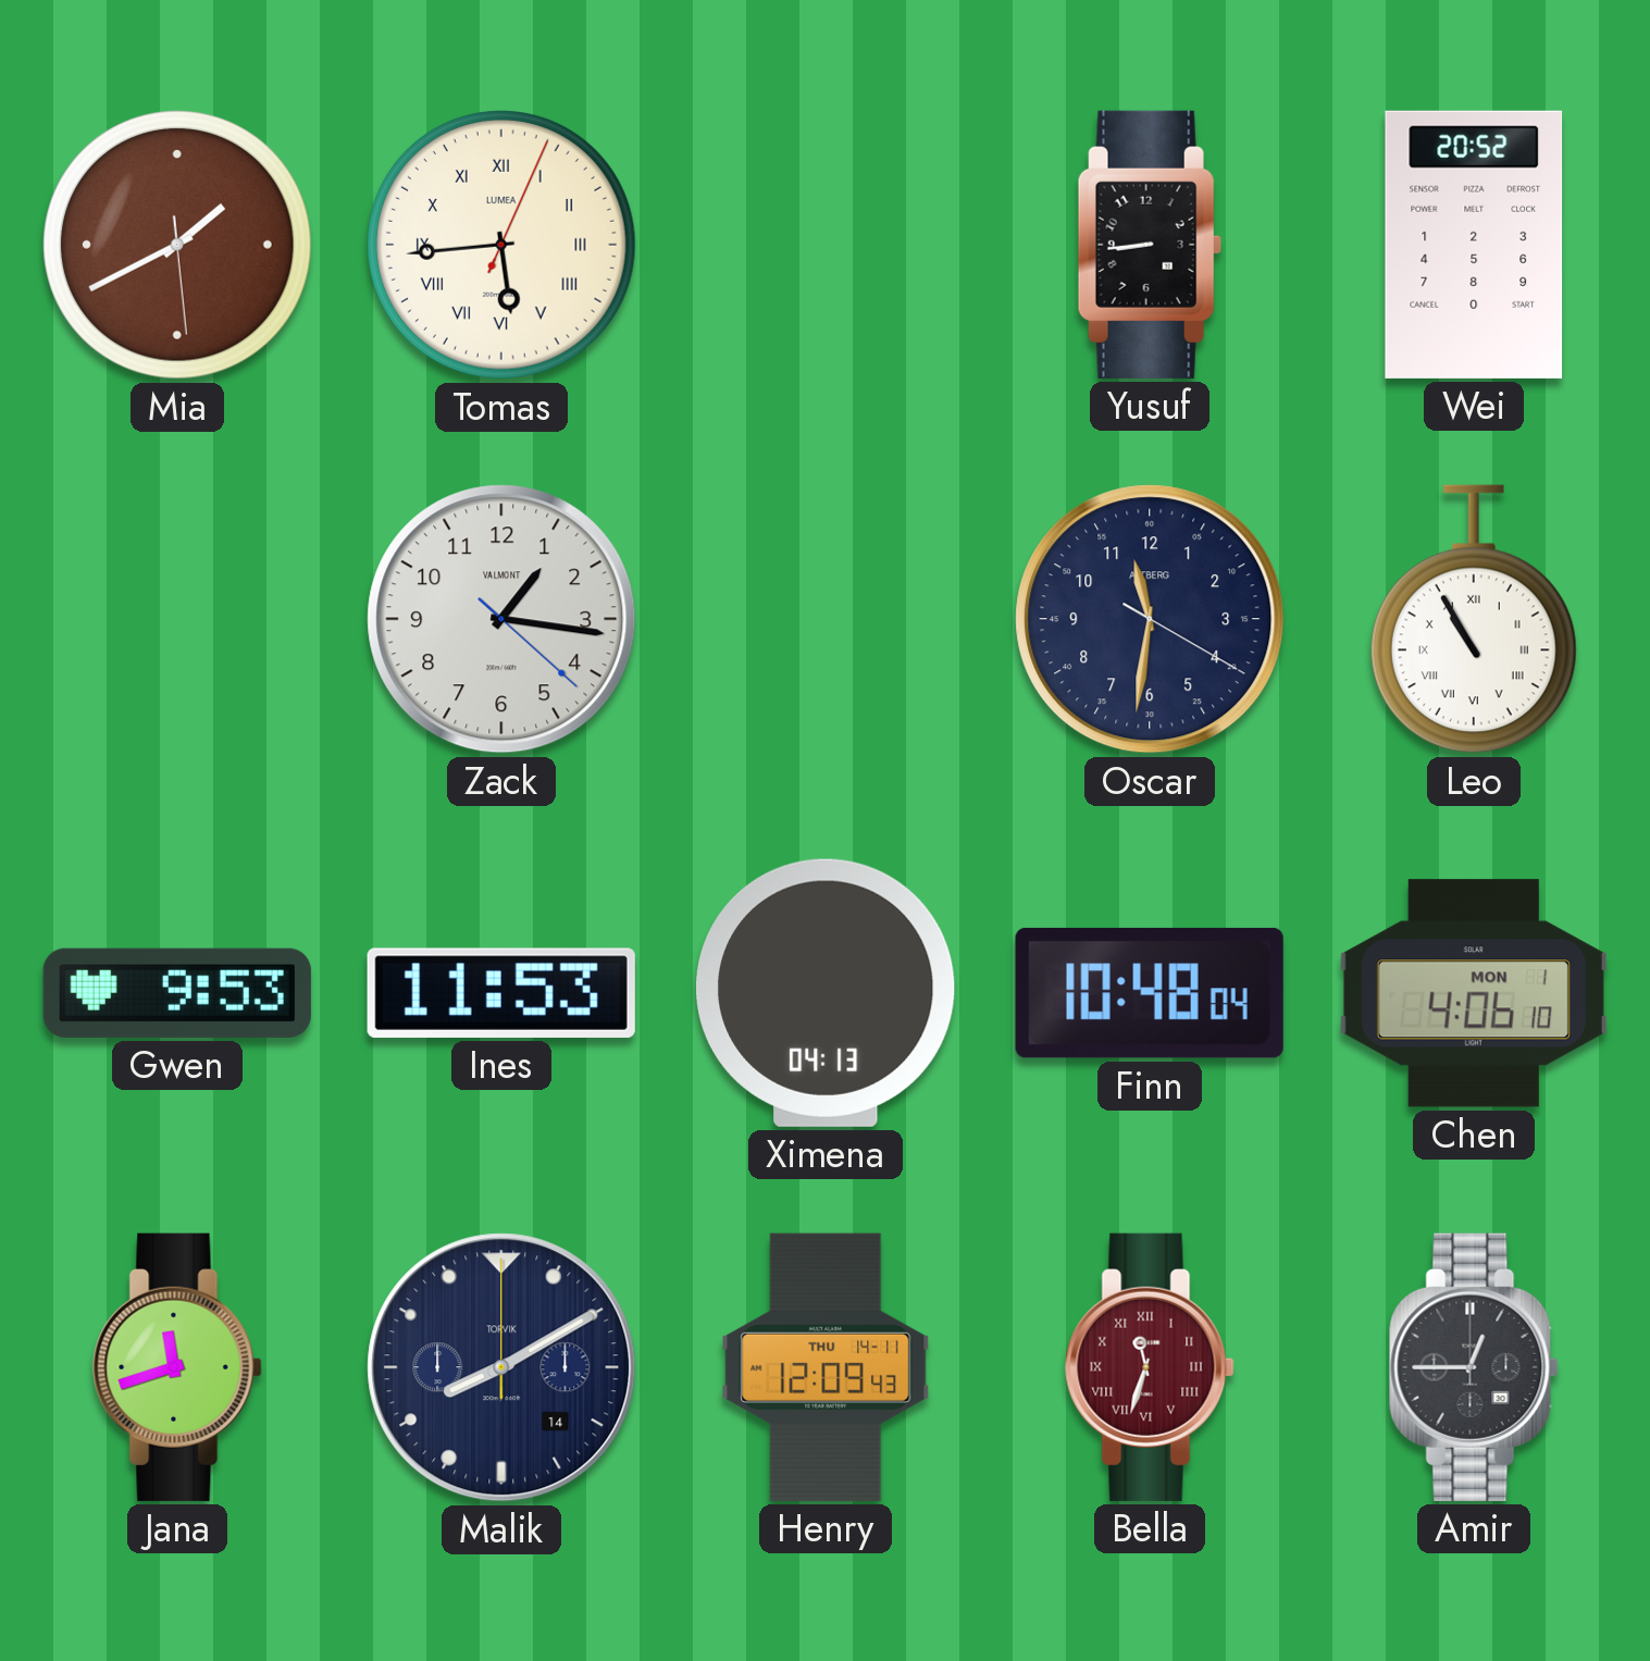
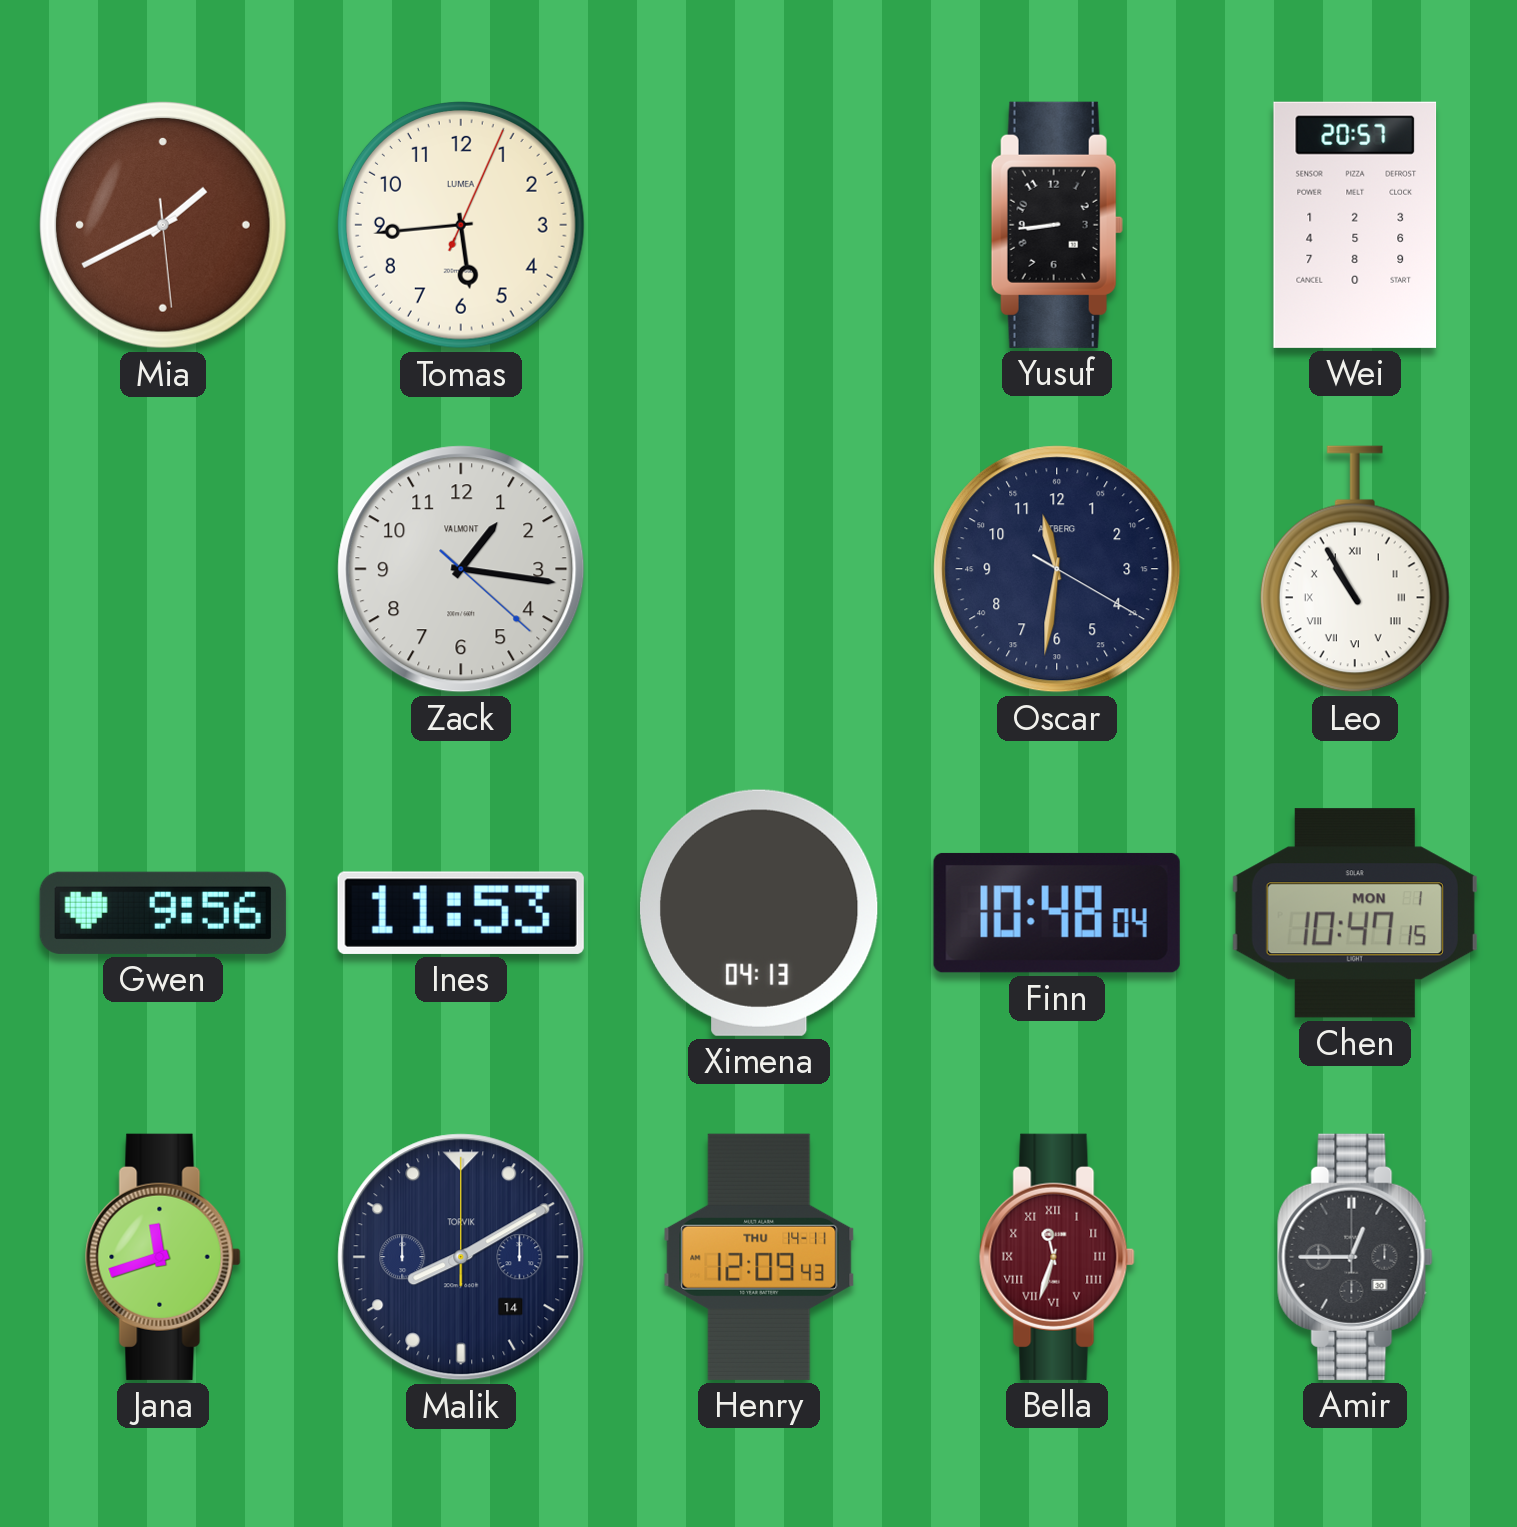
Tomas numerals: Roman -> Arabic
Wei: 20:52 -> 20:57
Gwen: 9:53 -> 9:56
Chen: 4:06 -> 10:47
